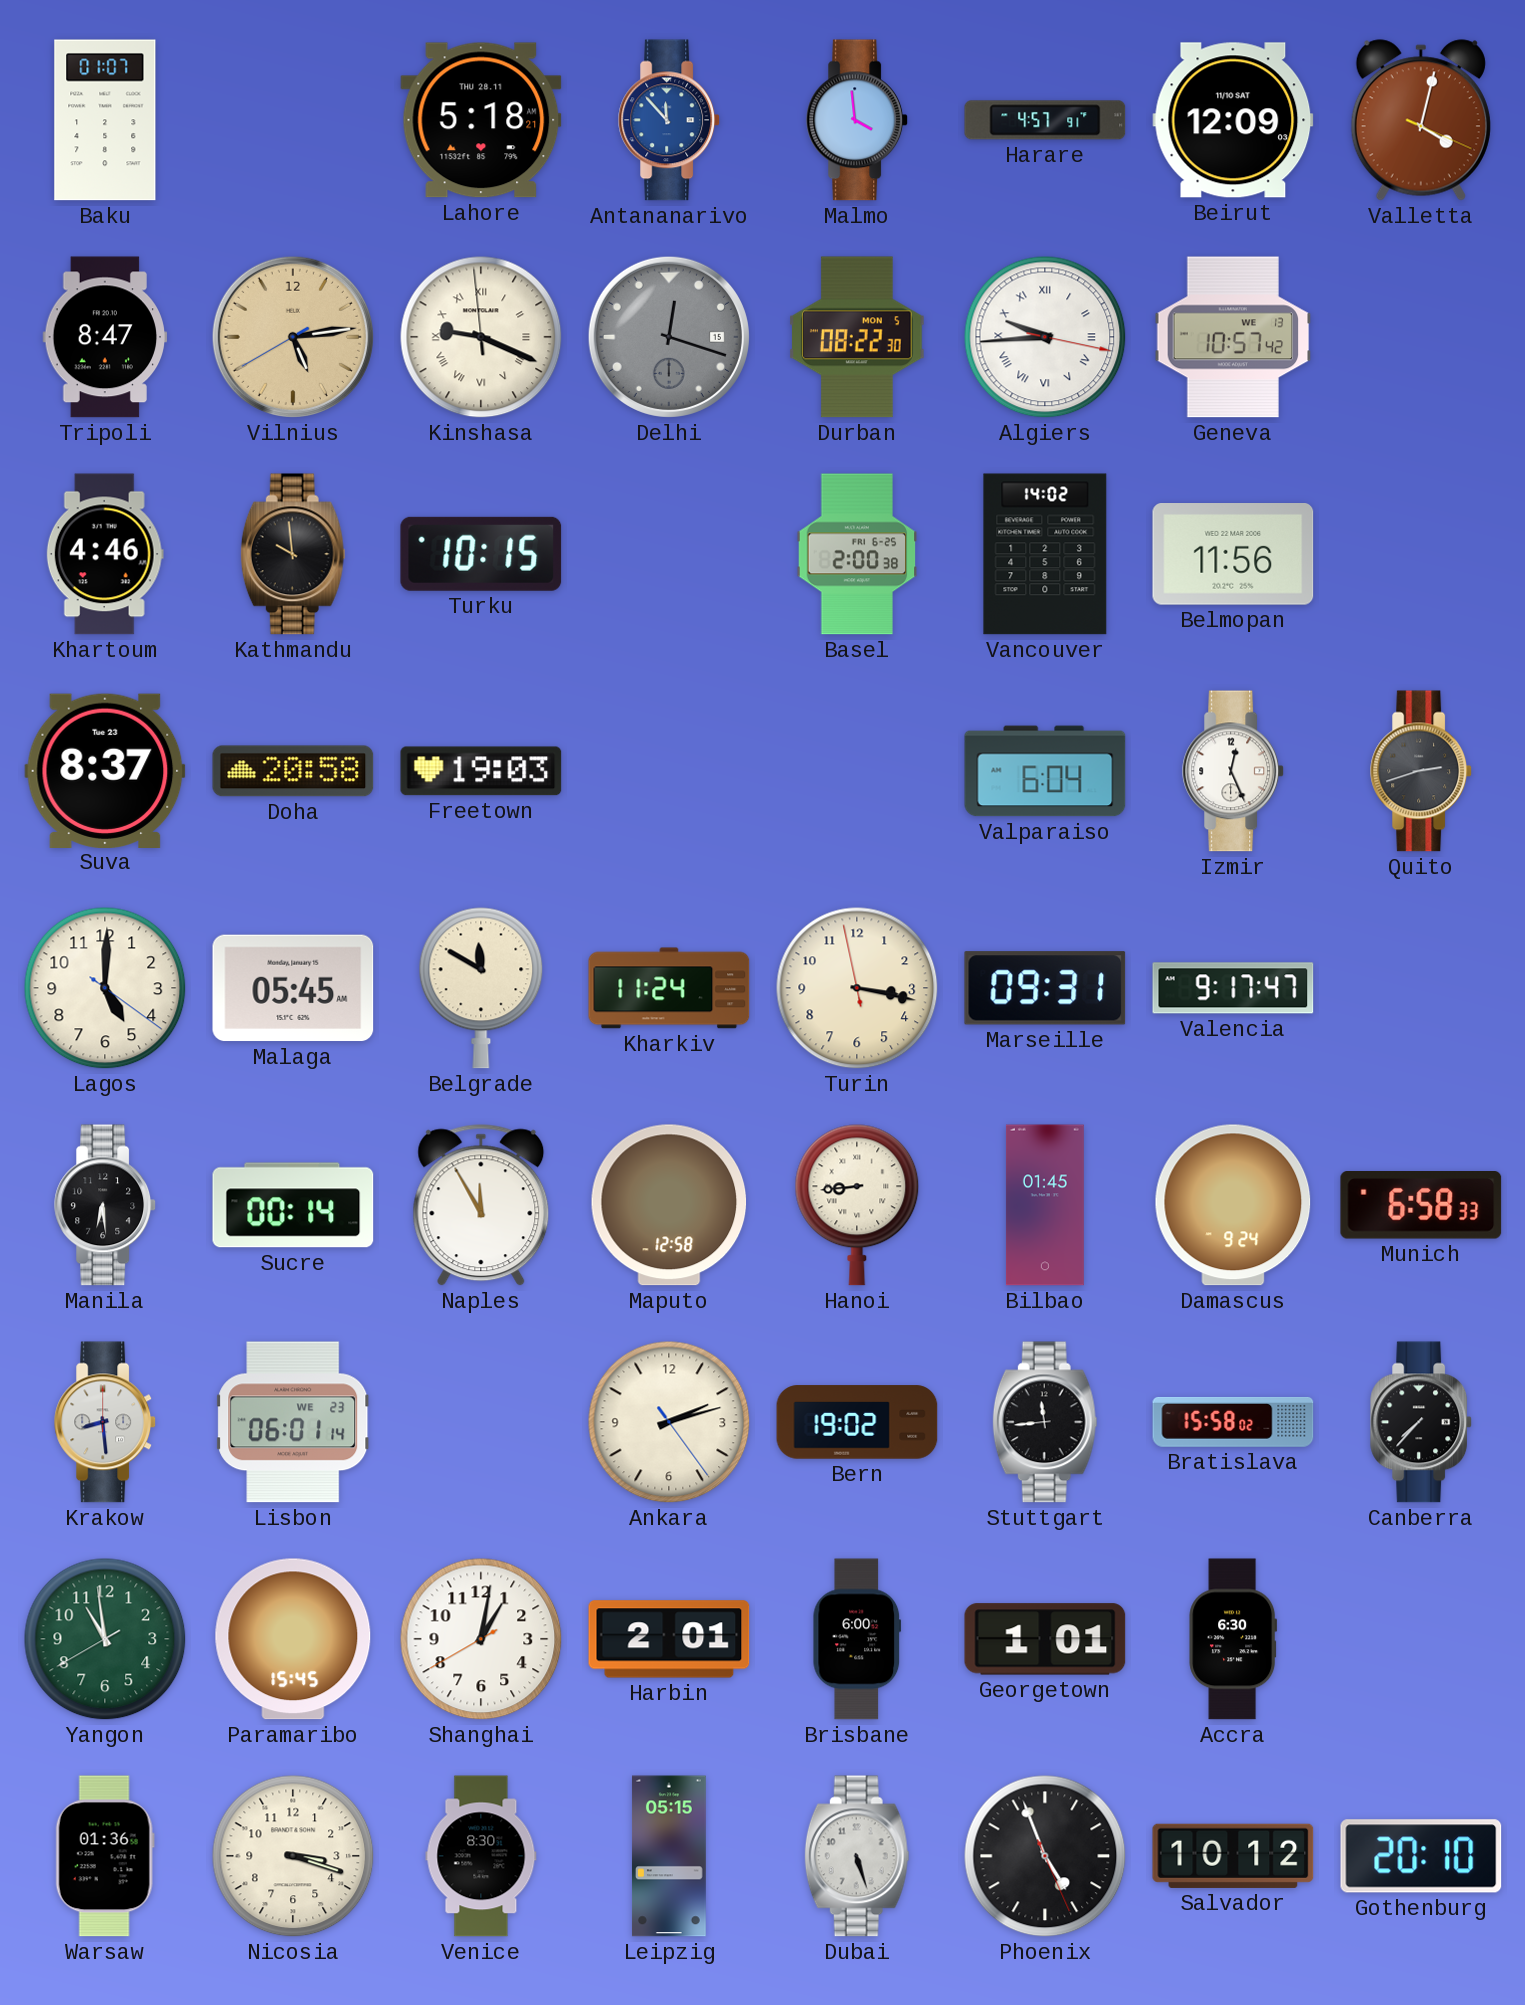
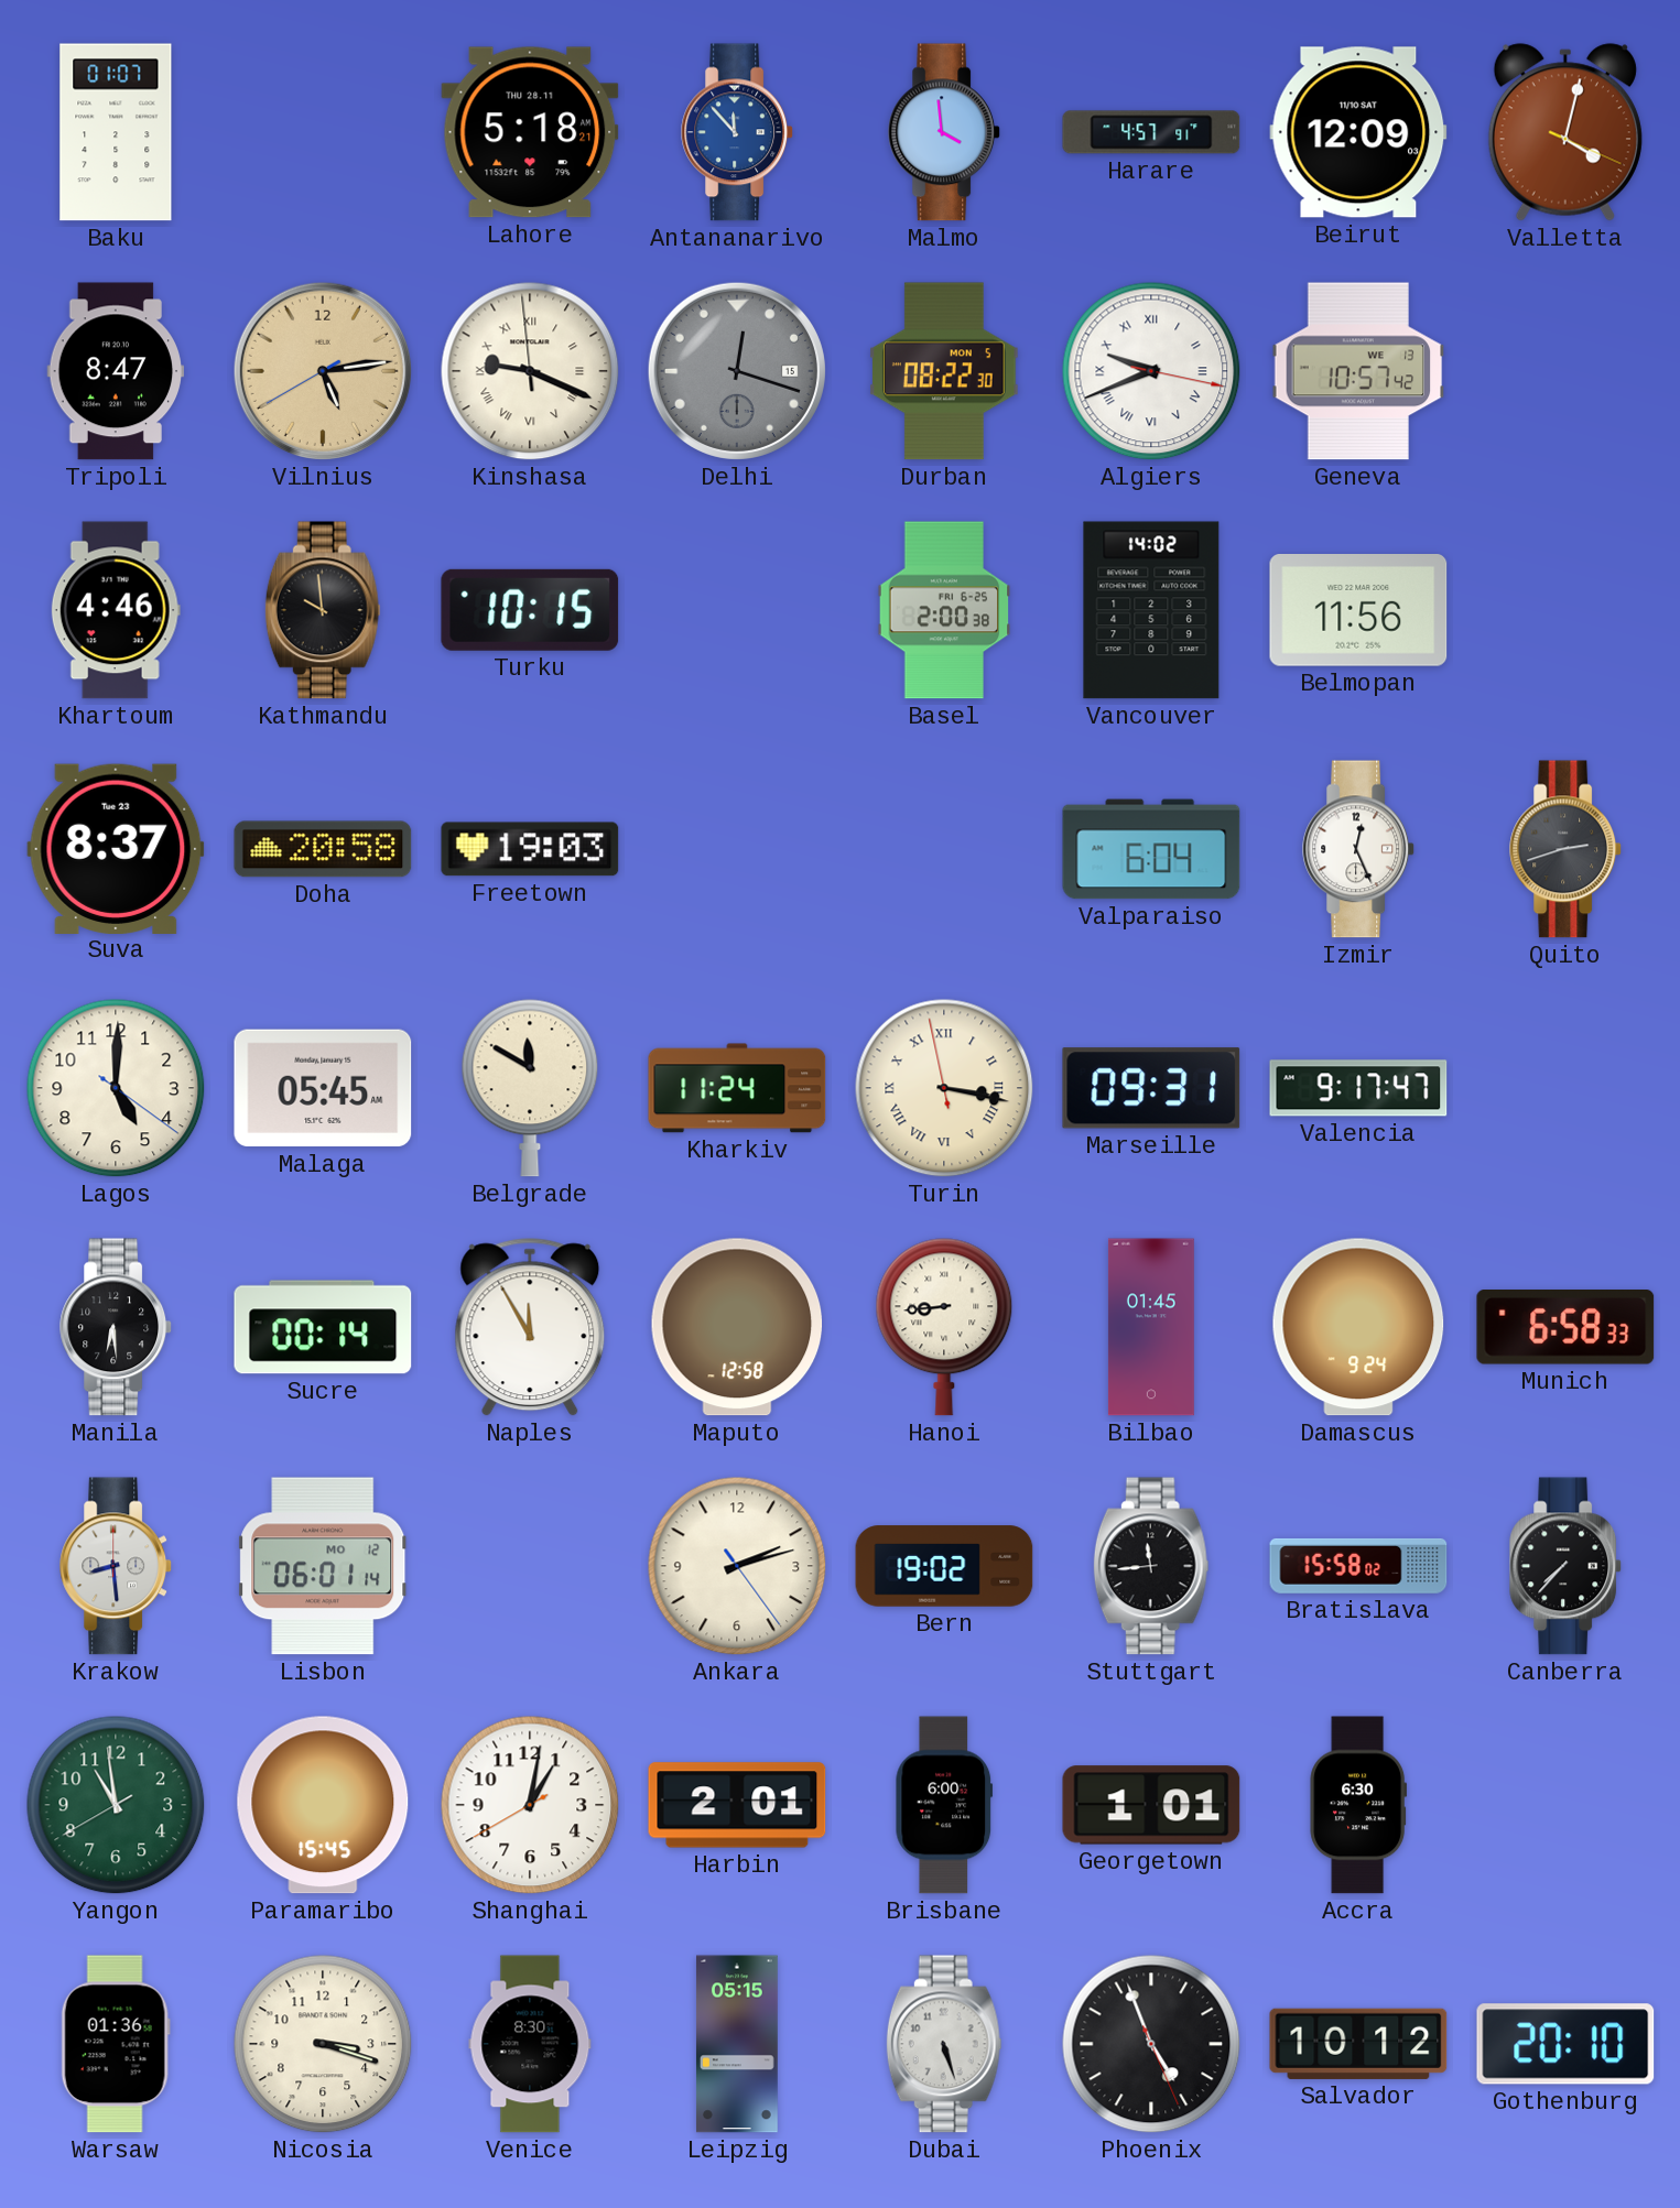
Algiers: 9:44 -> 9:41
Turin numerals: Arabic -> Roman
Lisbon date: WE 23 -> MO 12
